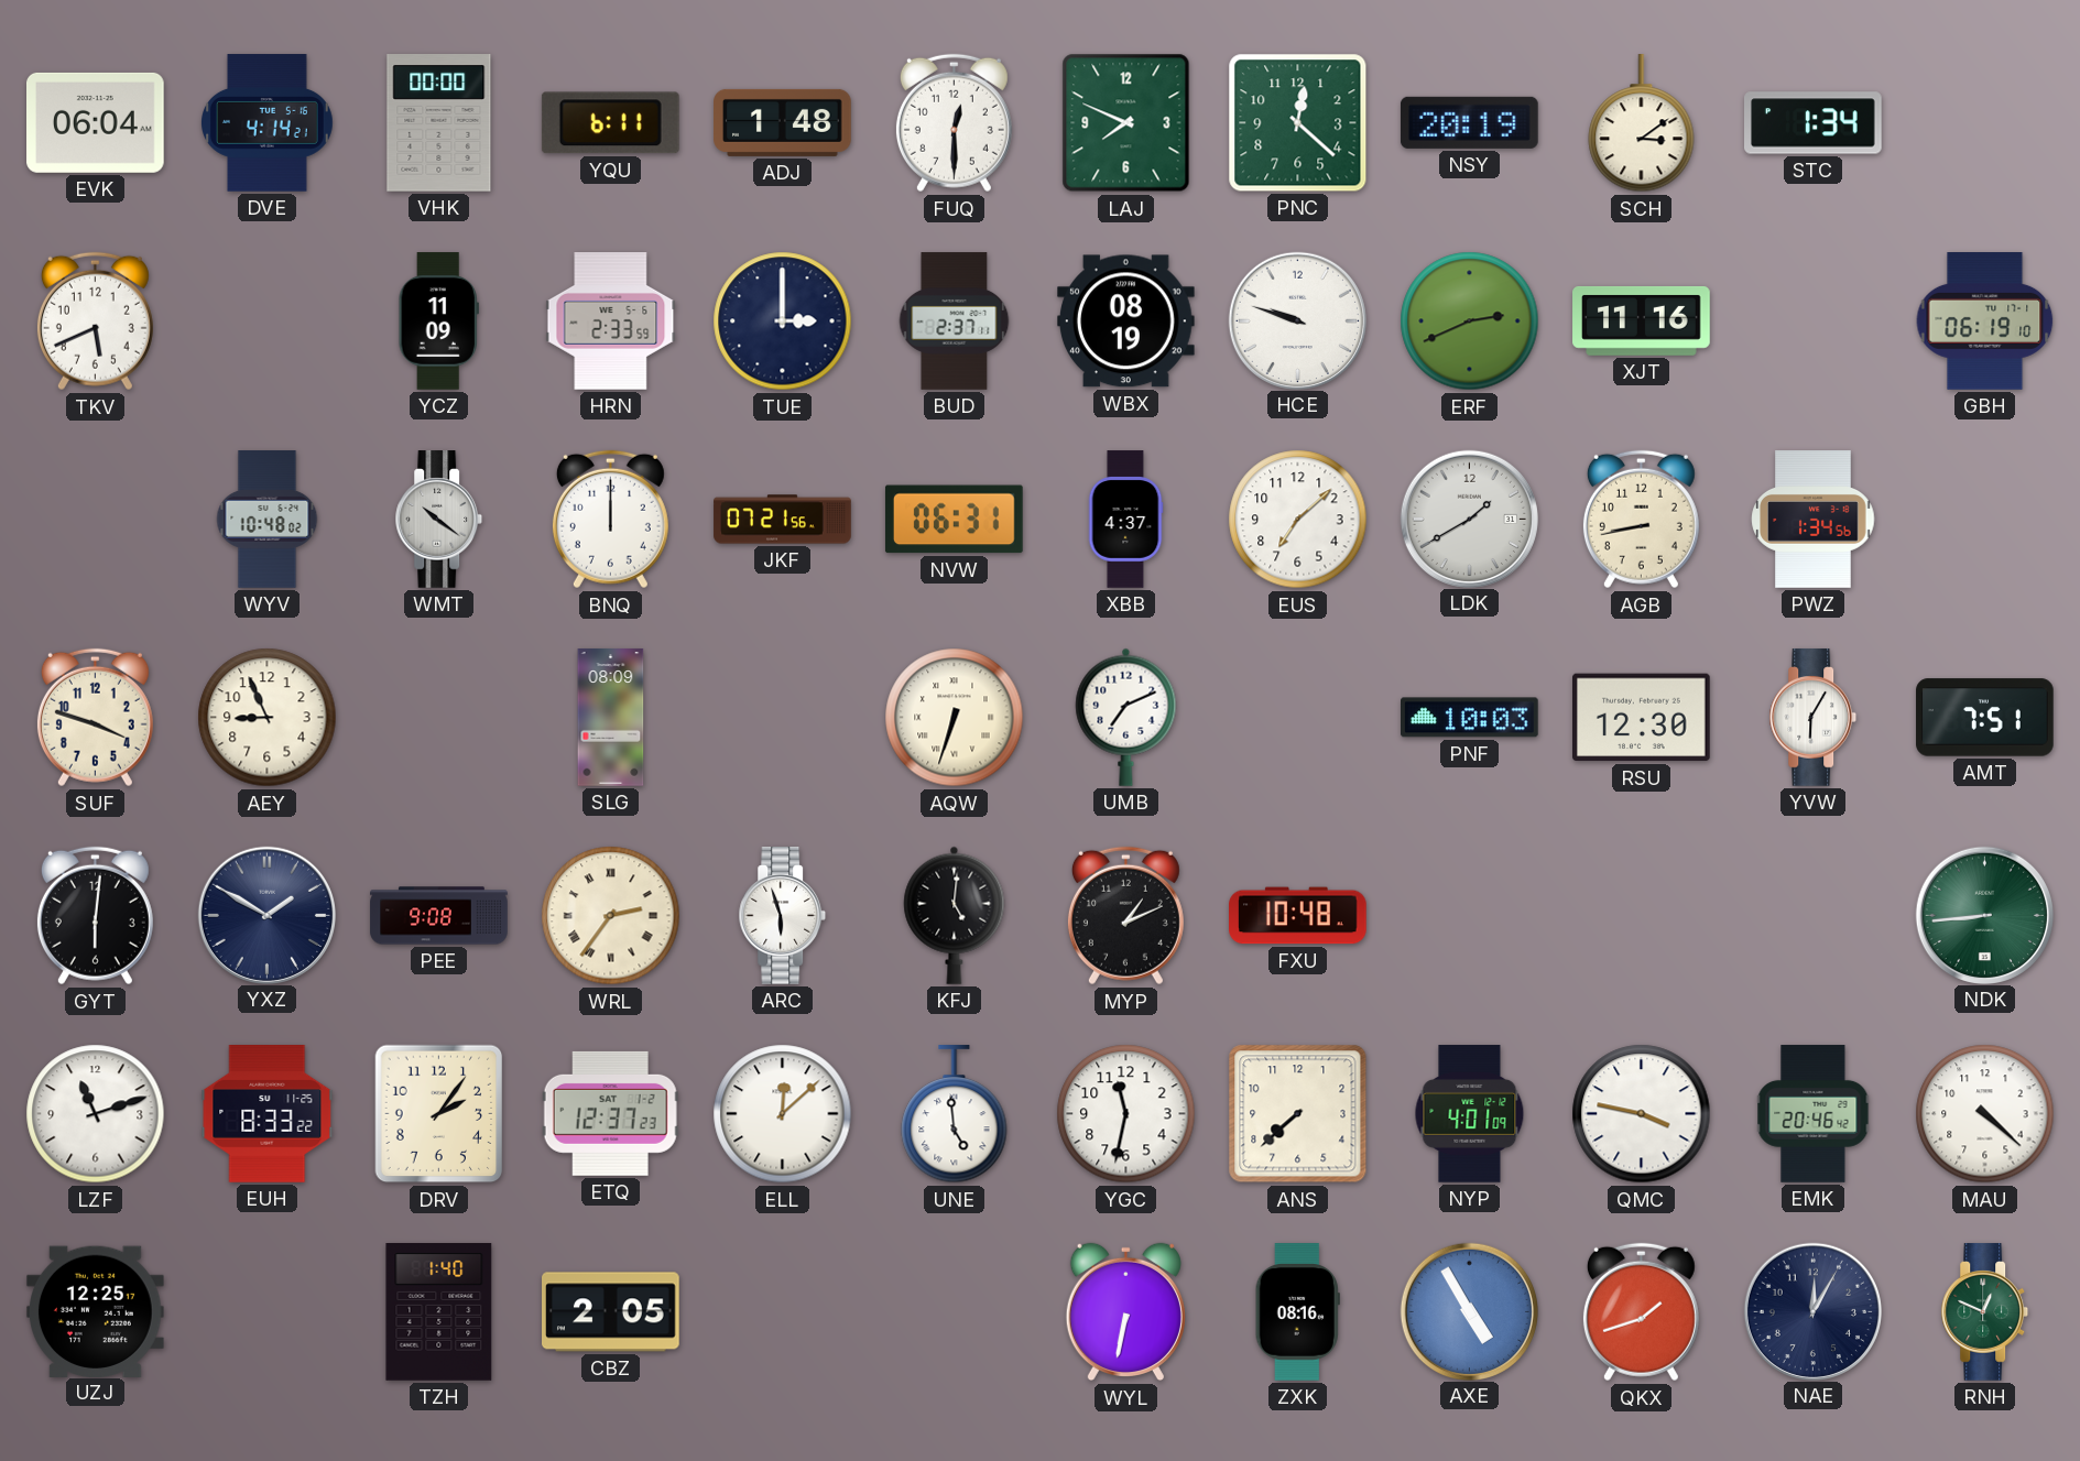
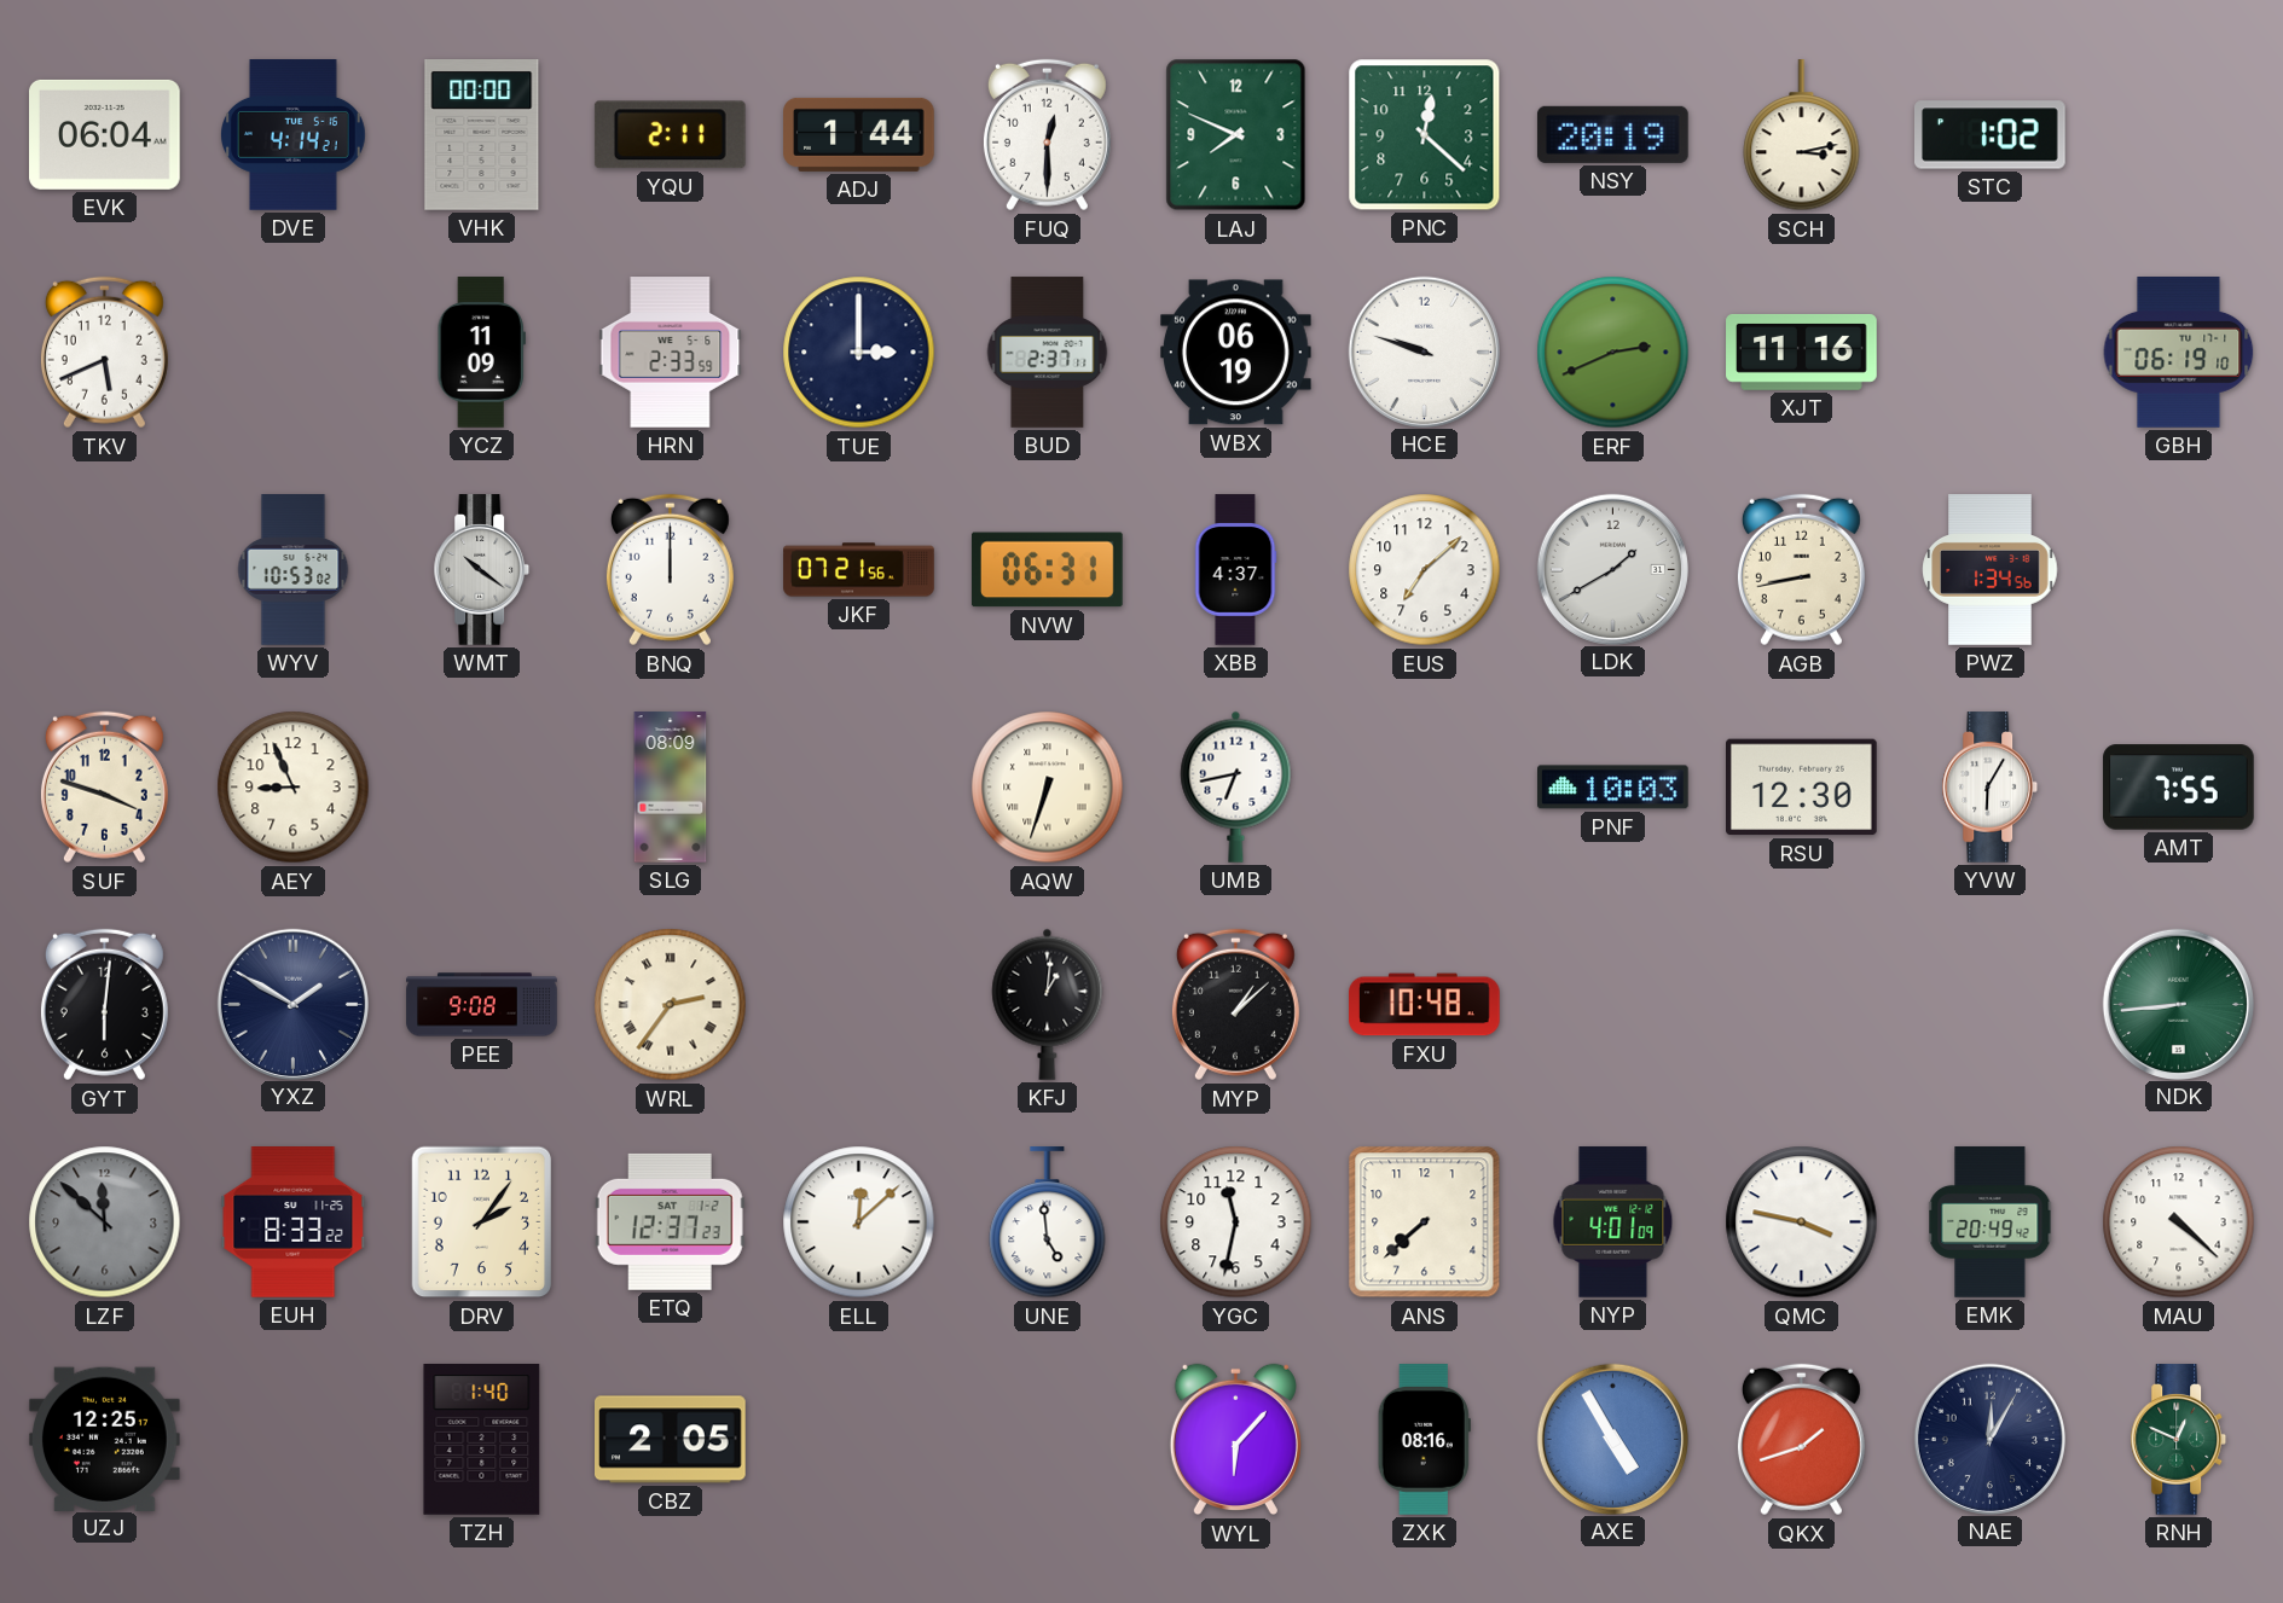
YQU: 6:11 -> 2:11
ADJ: 1:48 -> 1:44
SCH: 3:09 -> 3:13
STC: 1:34 -> 1:02
WBX: 08:19 -> 06:19
WYV: 10:48 -> 10:53
UMB: 7:11 -> 6:43
AMT: 7:51 -> 7:55
ARC: 5:57 -> none
KFJ: 5:01 -> 1:01
MYP: 1:11 -> 1:08
LZF: 11:12 -> 11:52
LZF dial: white -> grey
EMK: 20:46 -> 20:49
WYL: 6:32 -> 6:07
